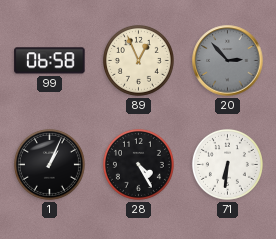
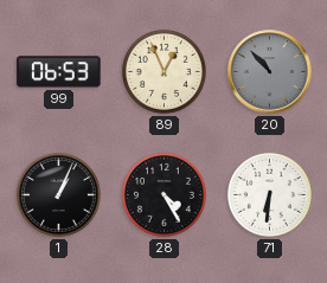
99: 06:58 -> 06:53
20: 2:53 -> 10:53
